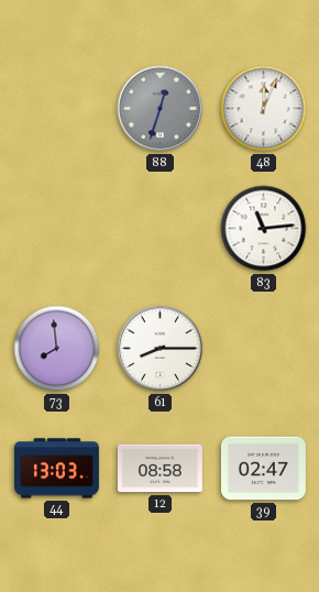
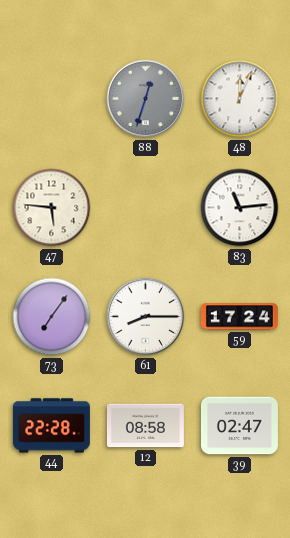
47: none -> 5:46
73: 7:59 -> 7:06
59: none -> 17:24
44: 13:03 -> 22:28
